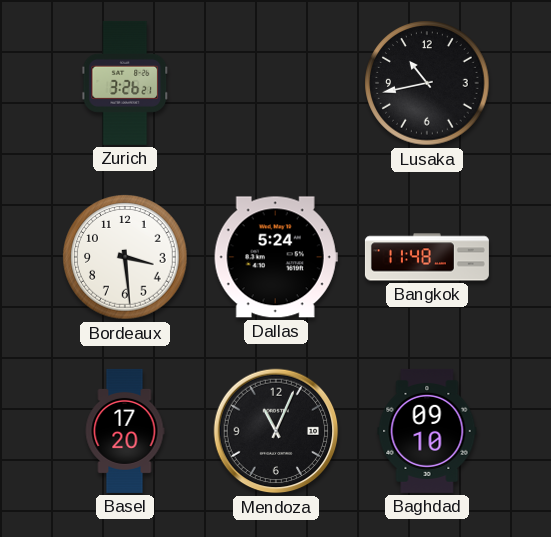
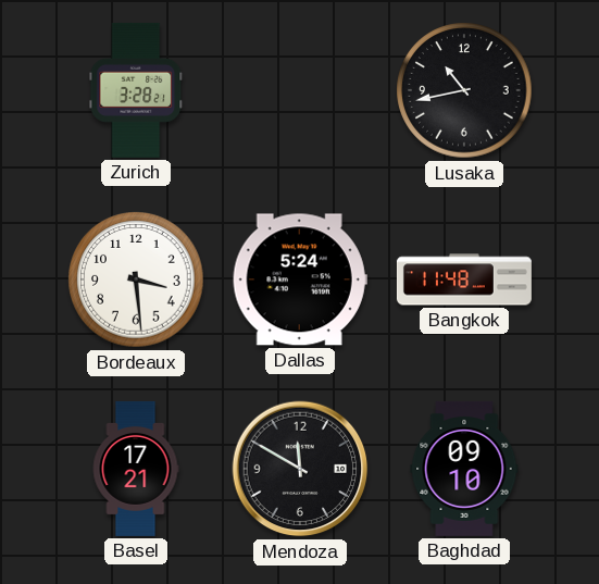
Zurich: 3:26 -> 3:28
Basel: 17:20 -> 17:21
Mendoza: 11:04 -> 11:50
